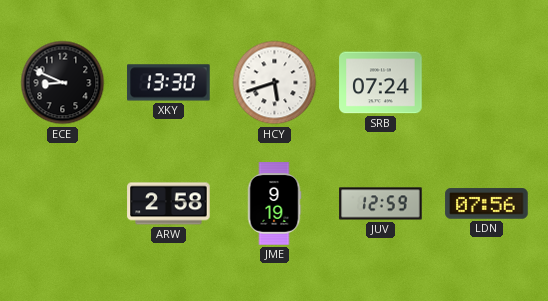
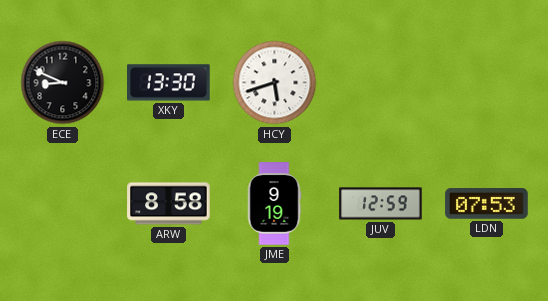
SRB: 07:24 -> none
ARW: 2:58 -> 8:58
LDN: 07:56 -> 07:53
